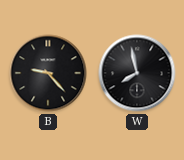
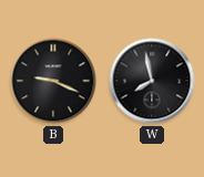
B: 9:23 -> 9:19
